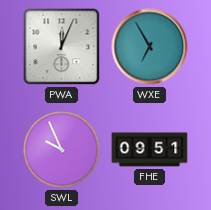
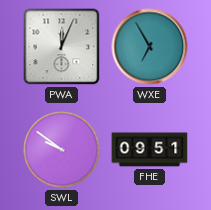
SWL: 9:56 -> 9:51
